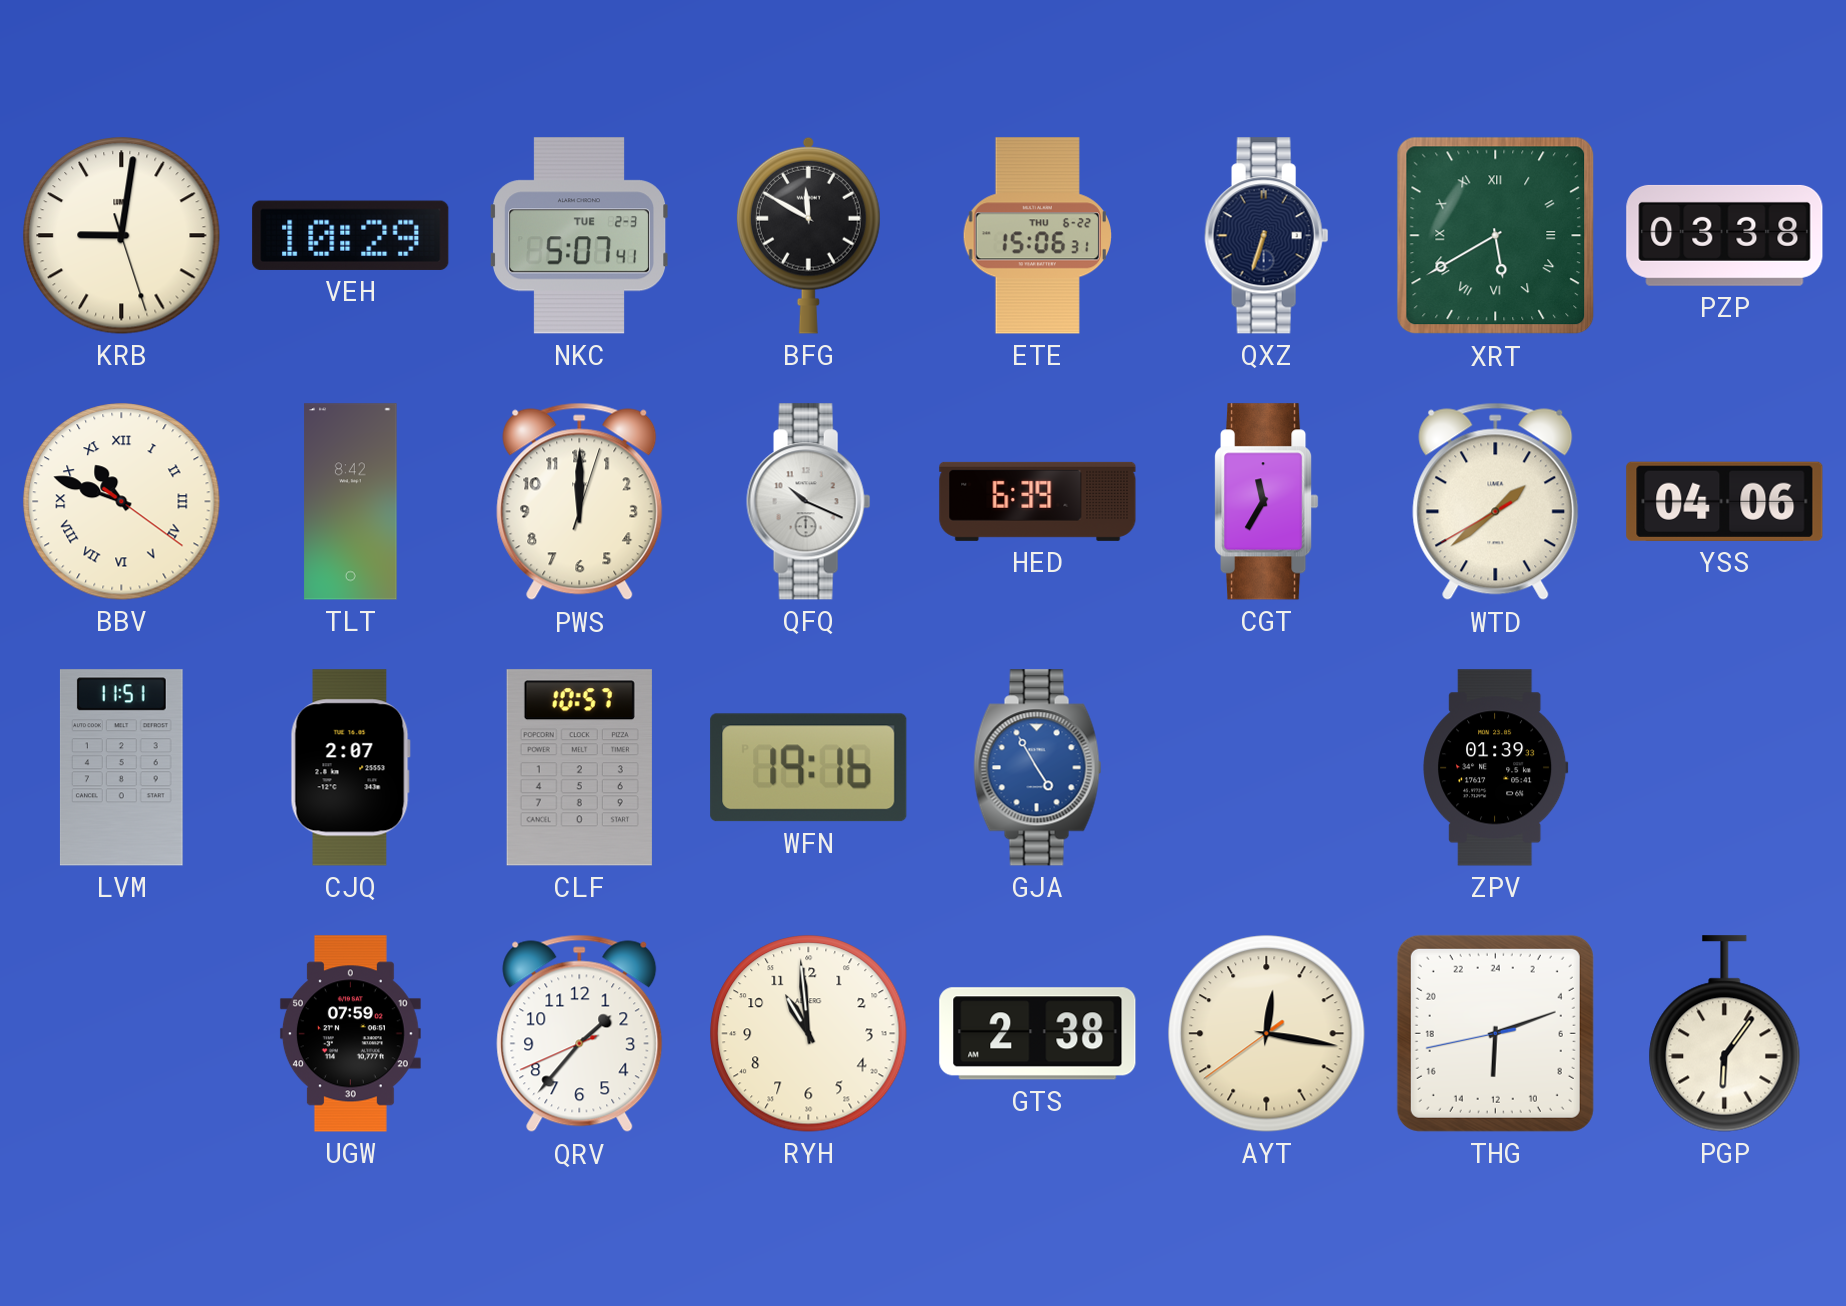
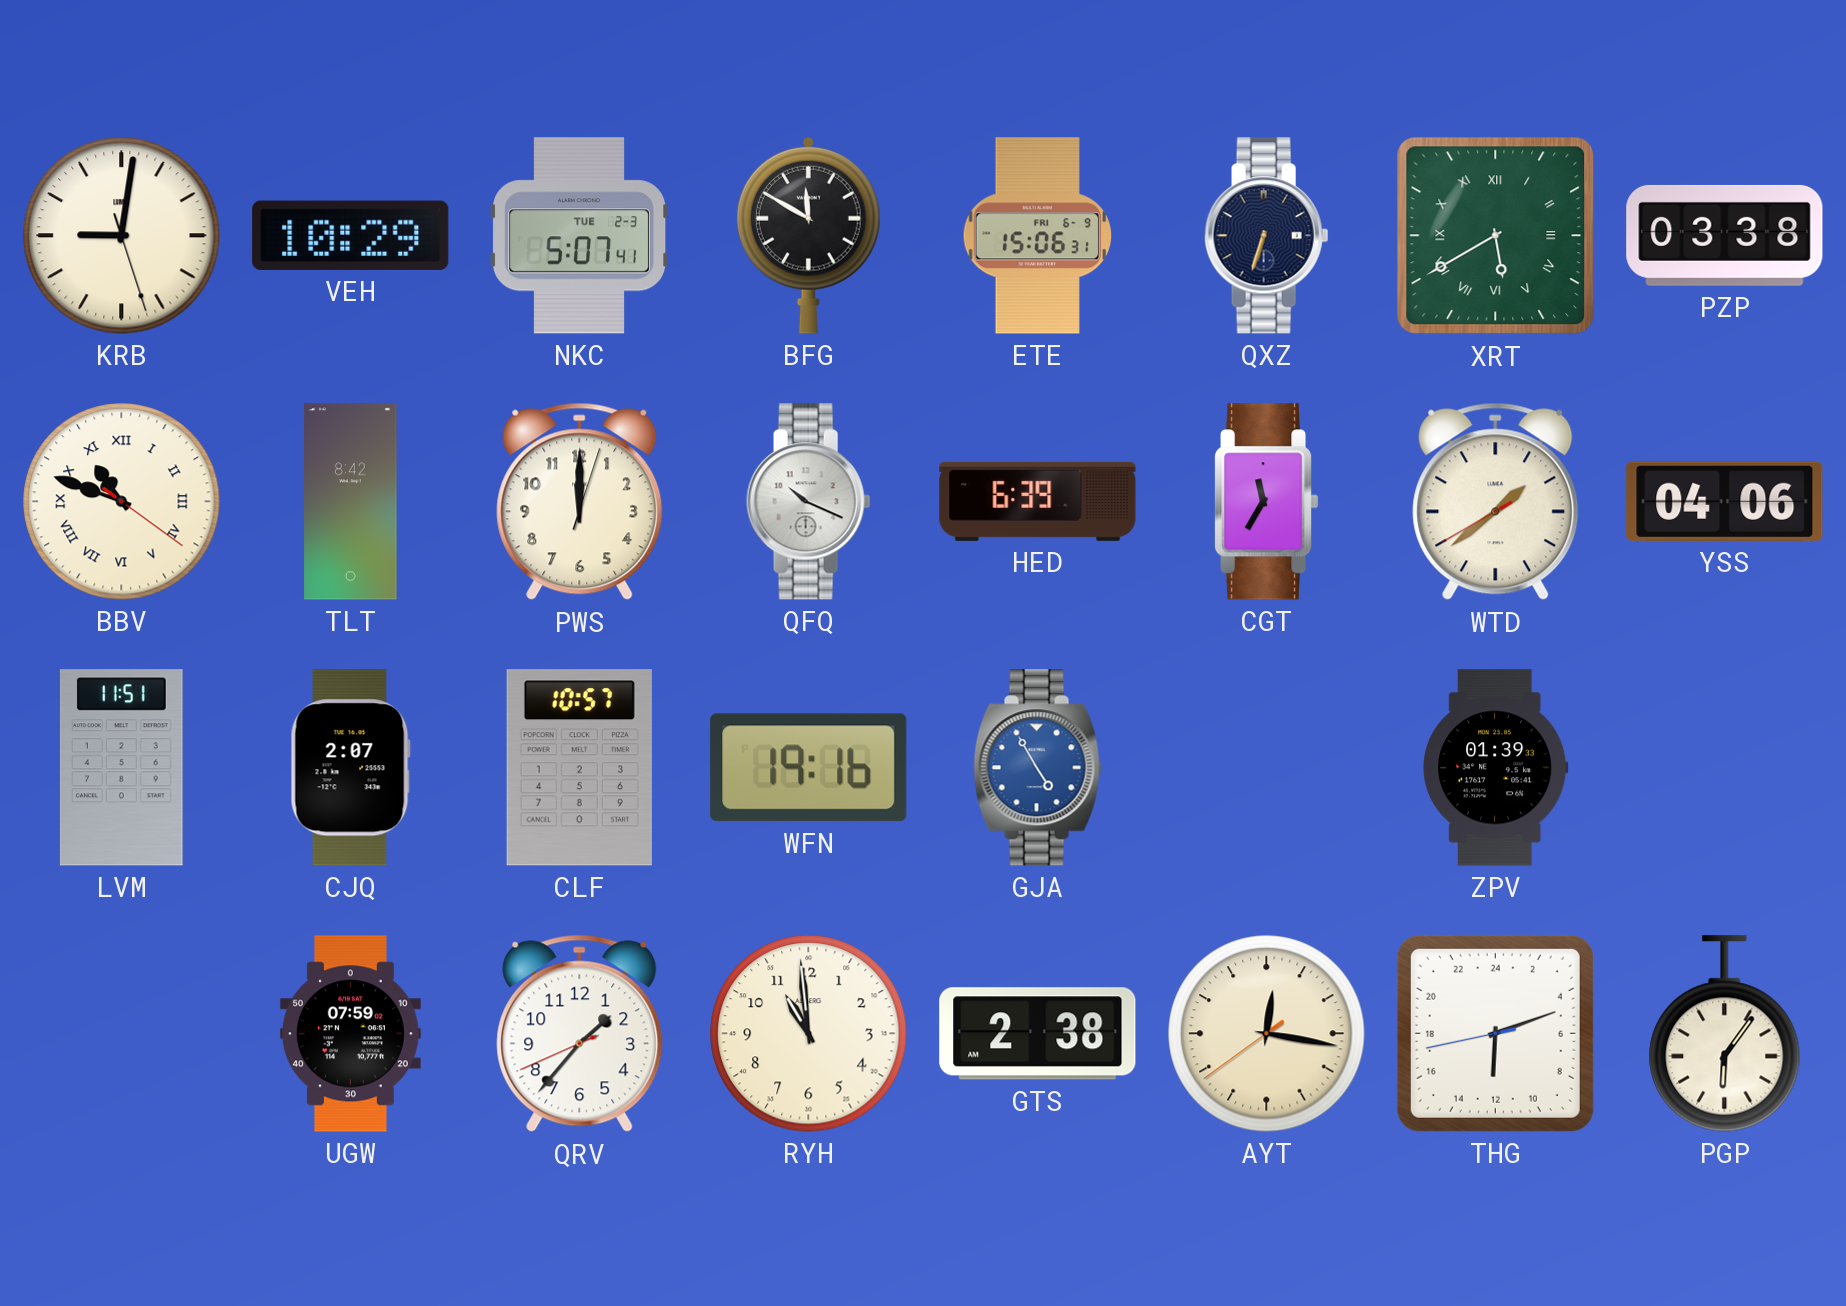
ETE date: THU 6-22 -> FRI 6-9
